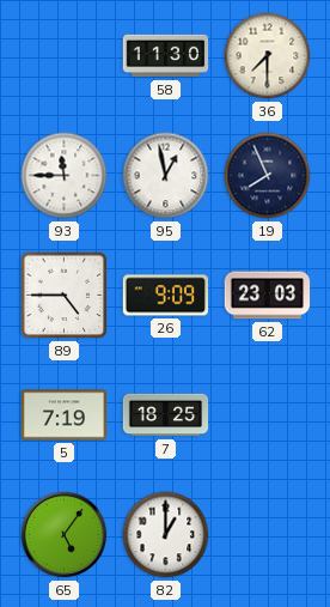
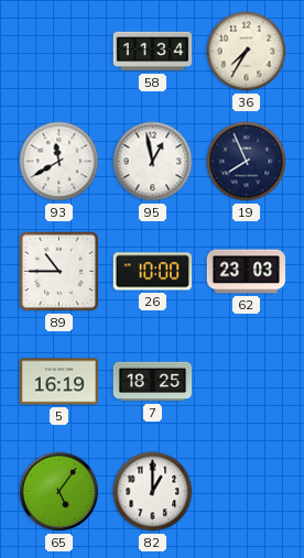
58: 11:30 -> 11:34
36: 7:30 -> 7:35
93: 11:45 -> 11:40
89: 4:45 -> 10:45
26: 9:09 -> 10:00
5: 7:19 -> 16:19
